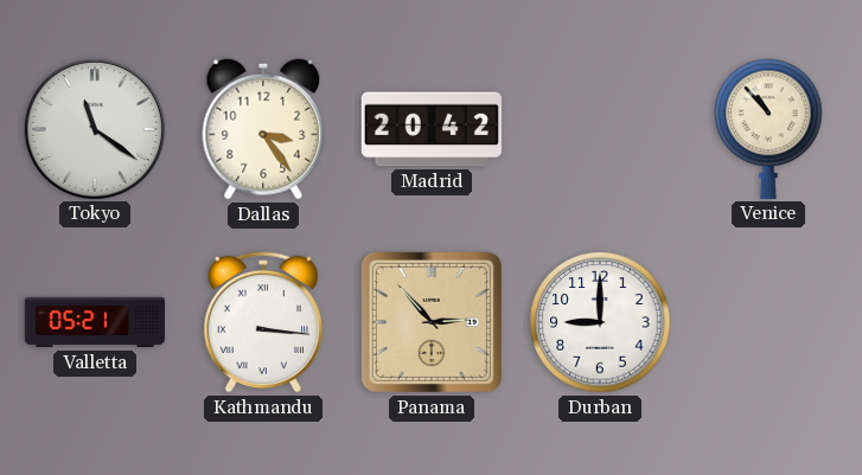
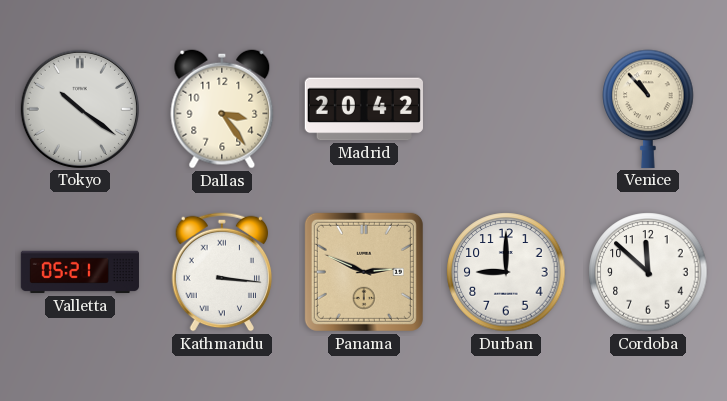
Tokyo: 11:21 -> 10:21
Panama: 2:53 -> 2:49
Cordoba: none -> 11:52
